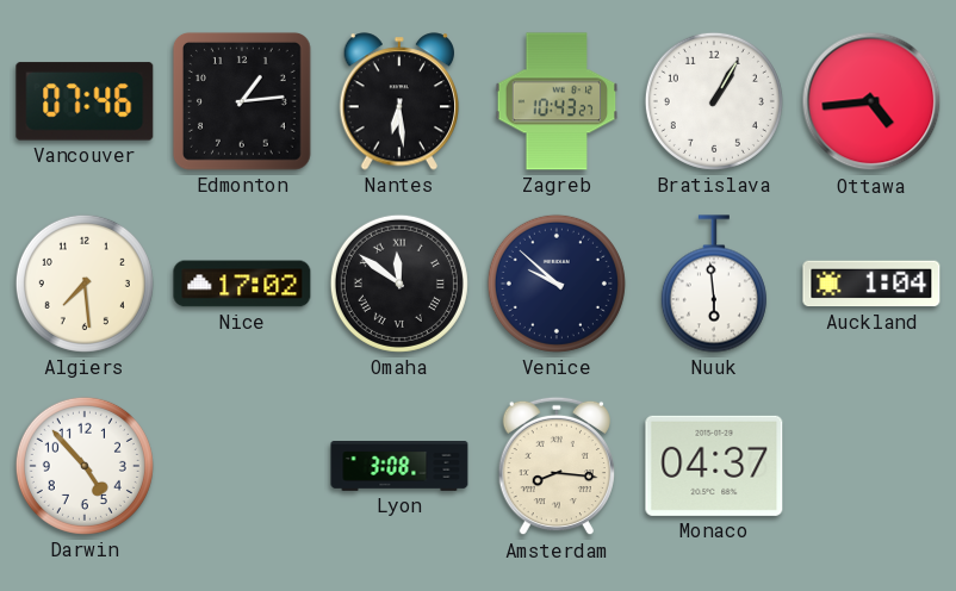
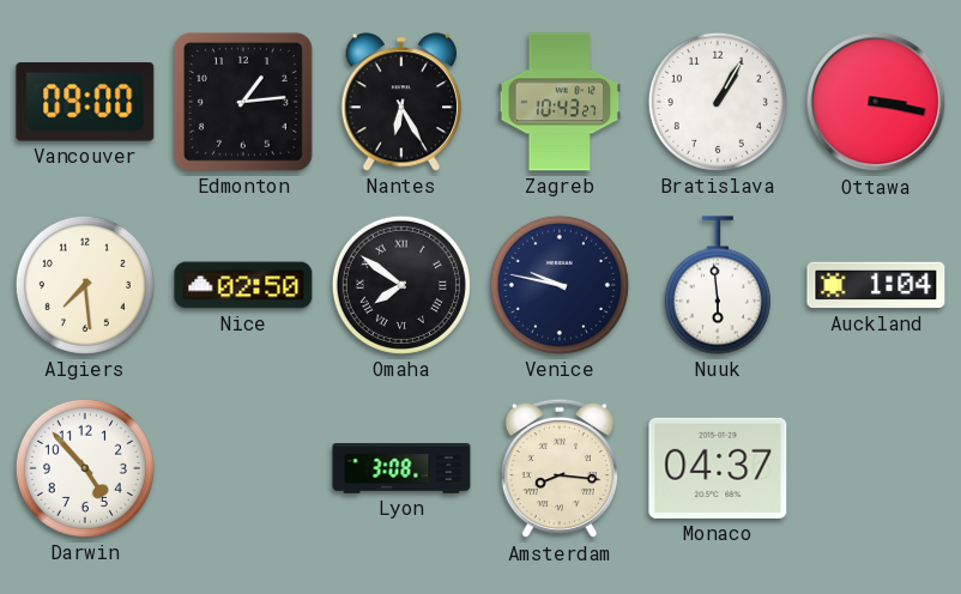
Vancouver: 07:46 -> 09:00
Nantes: 6:29 -> 6:25
Ottawa: 4:44 -> 3:17
Nice: 17:02 -> 02:50
Omaha: 11:51 -> 7:51
Venice: 9:52 -> 9:47
